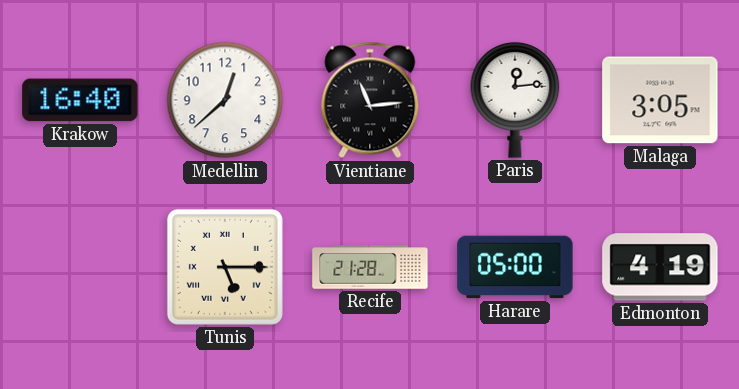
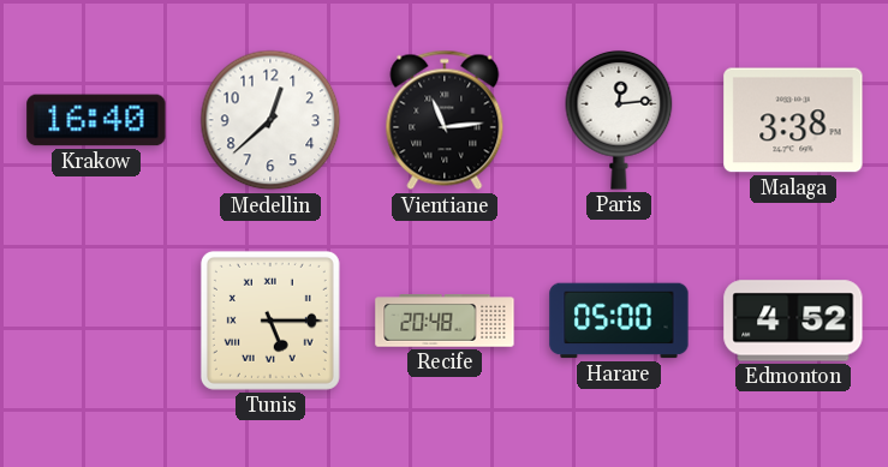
Malaga: 3:05 -> 3:38
Recife: 21:28 -> 20:48
Edmonton: 4:19 -> 4:52
